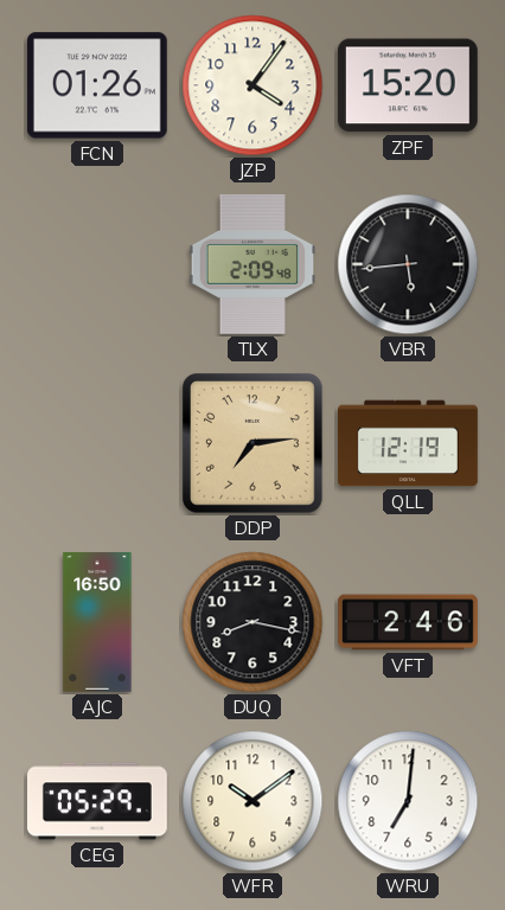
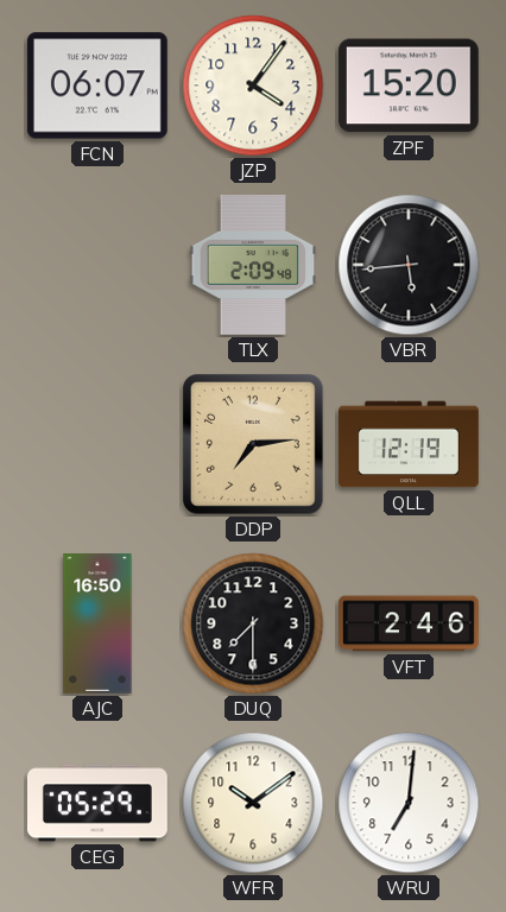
FCN: 01:26 -> 06:07
DUQ: 8:17 -> 7:30
